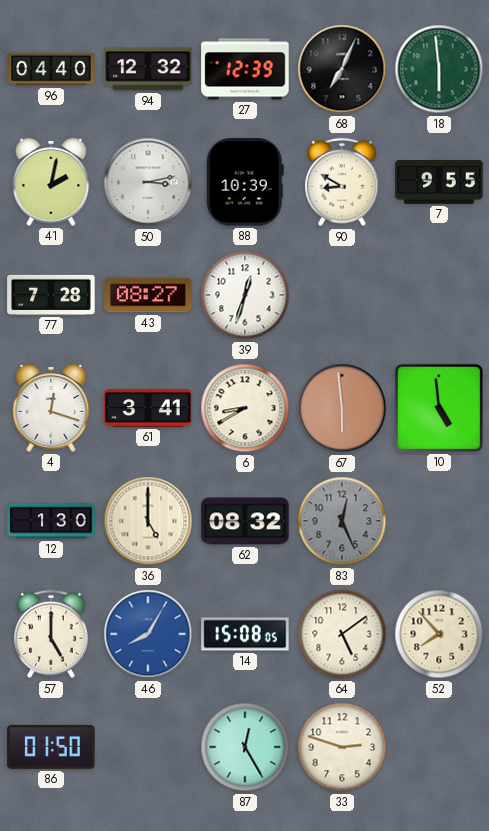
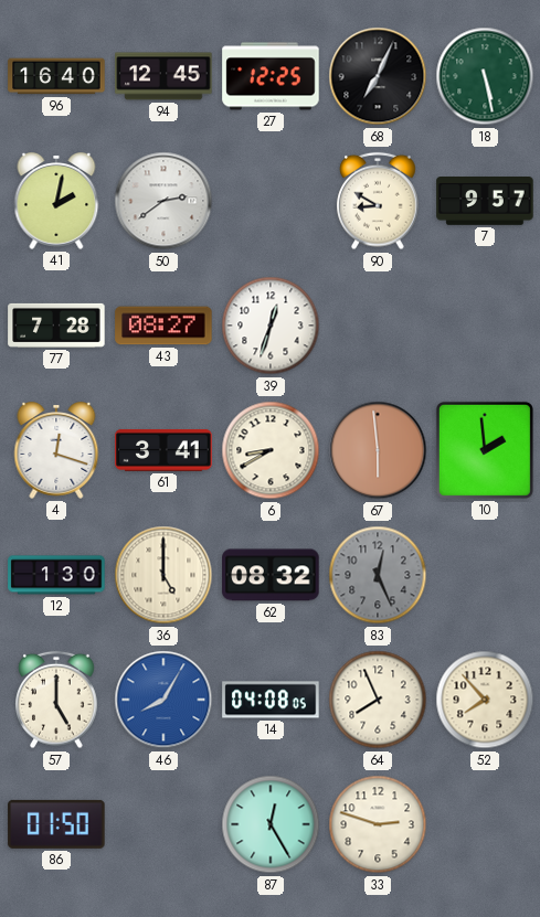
96: 04:40 -> 16:40
94: 12:32 -> 12:45
27: 12:39 -> 12:25
18: 5:59 -> 5:28
50: 3:13 -> 2:39
88: 10:39 -> none
7: 9:55 -> 9:57
10: 4:59 -> 1:59
14: 15:08 -> 04:08
64: 5:09 -> 7:56
